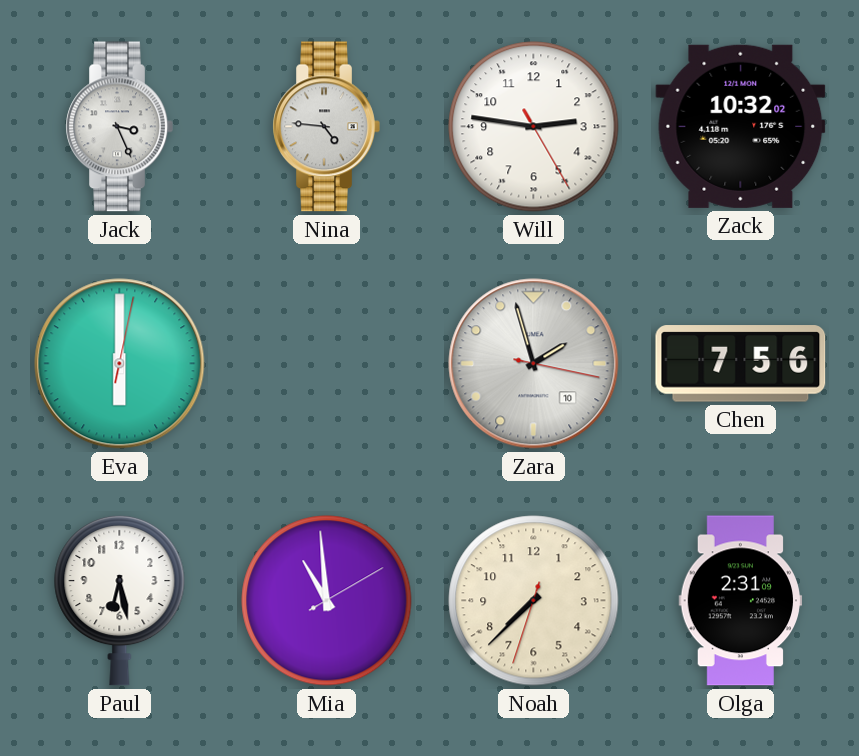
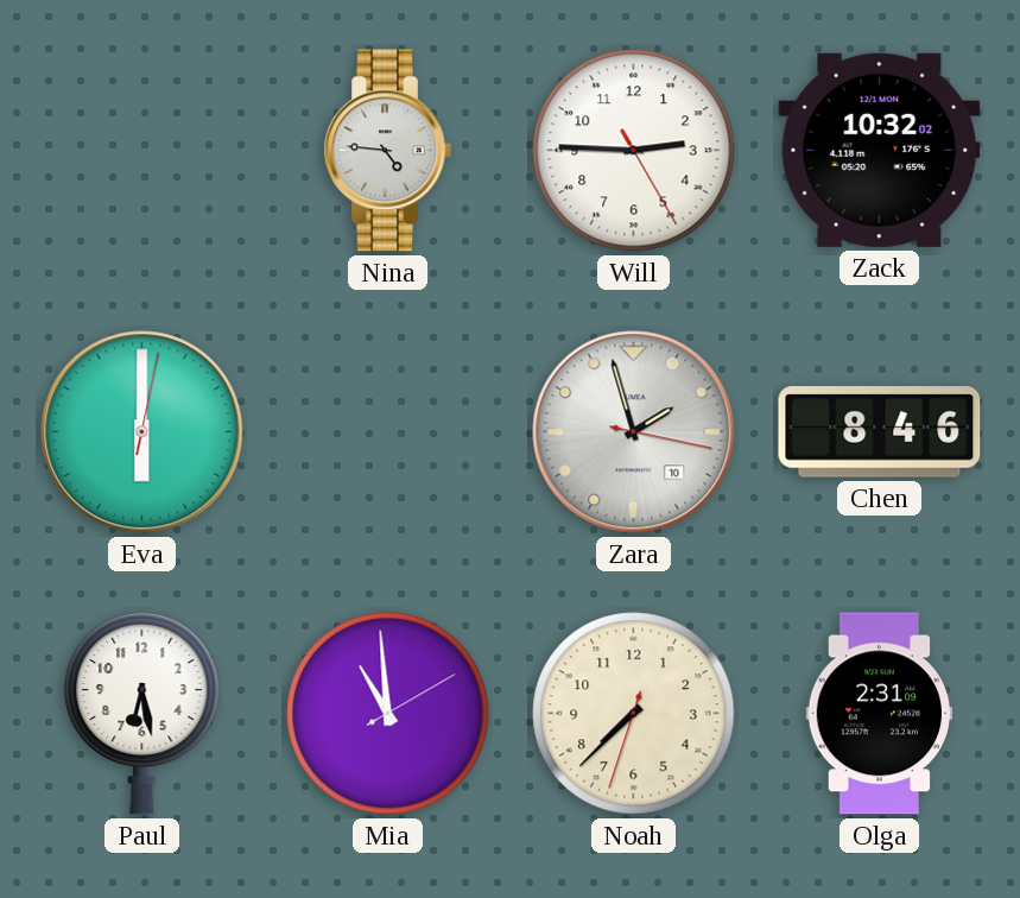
Jack: 3:26 -> none
Will: 2:46 -> 2:45
Chen: 7:56 -> 8:46
